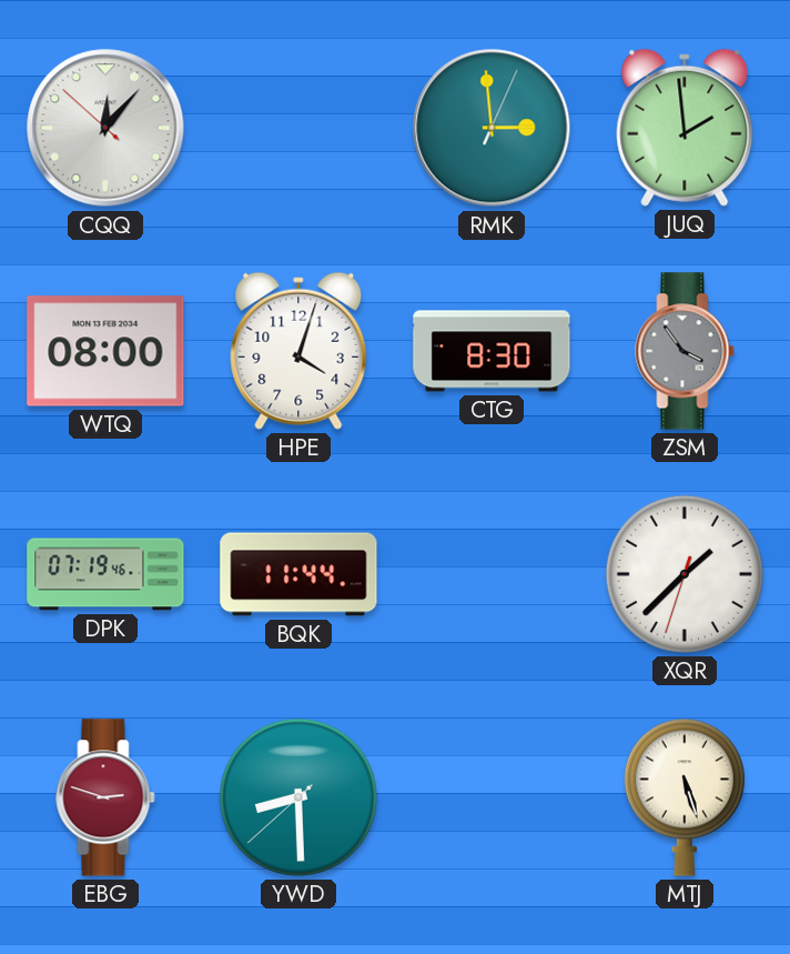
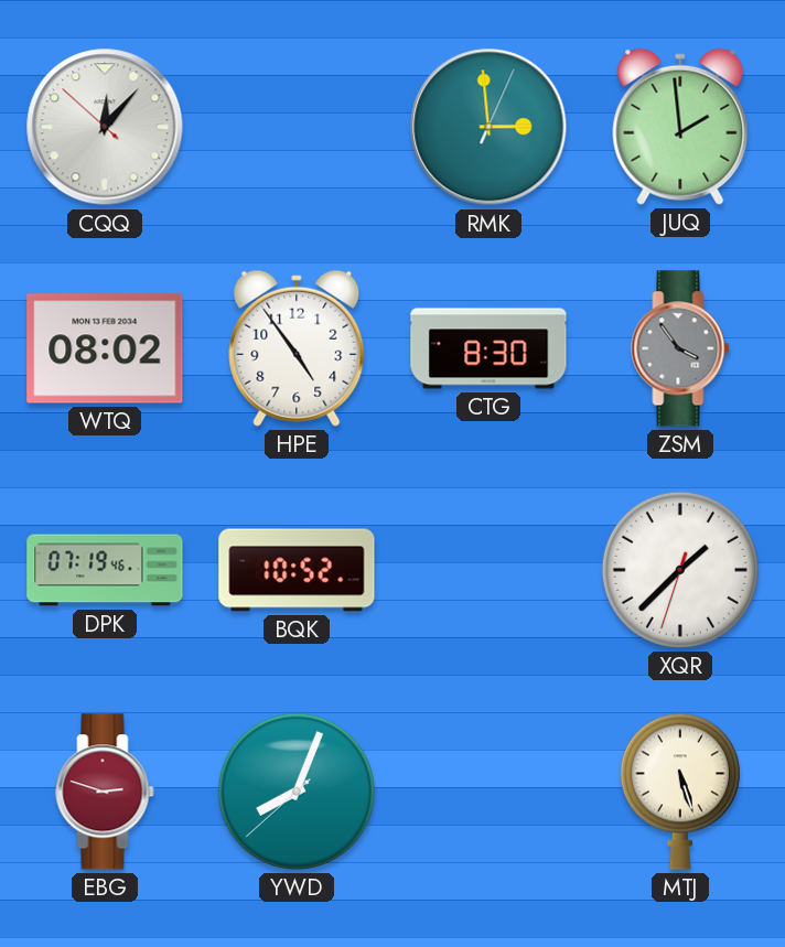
WTQ: 08:00 -> 08:02
HPE: 4:03 -> 4:54
BQK: 11:44 -> 10:52
YWD: 8:29 -> 8:03
